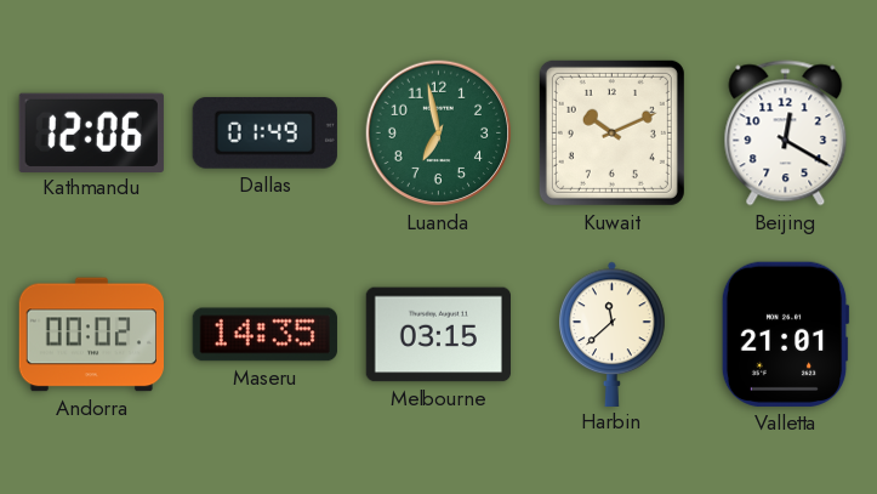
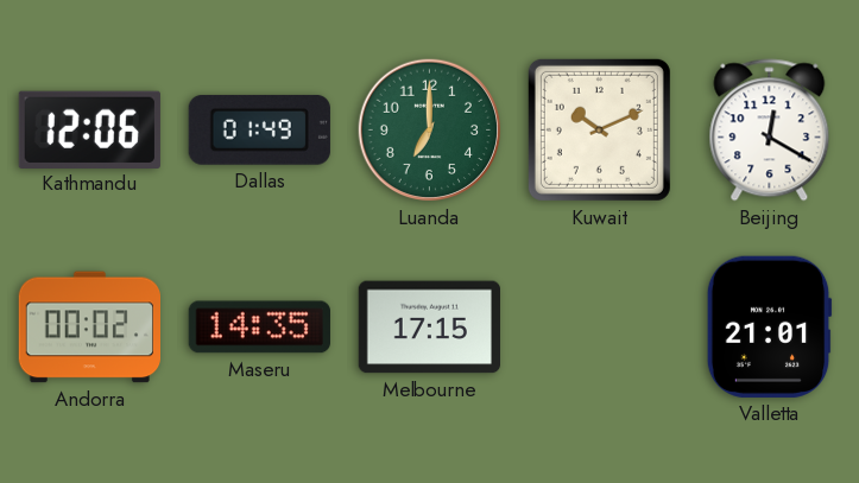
Luanda: 6:58 -> 7:00
Melbourne: 03:15 -> 17:15
Harbin: 11:38 -> none
